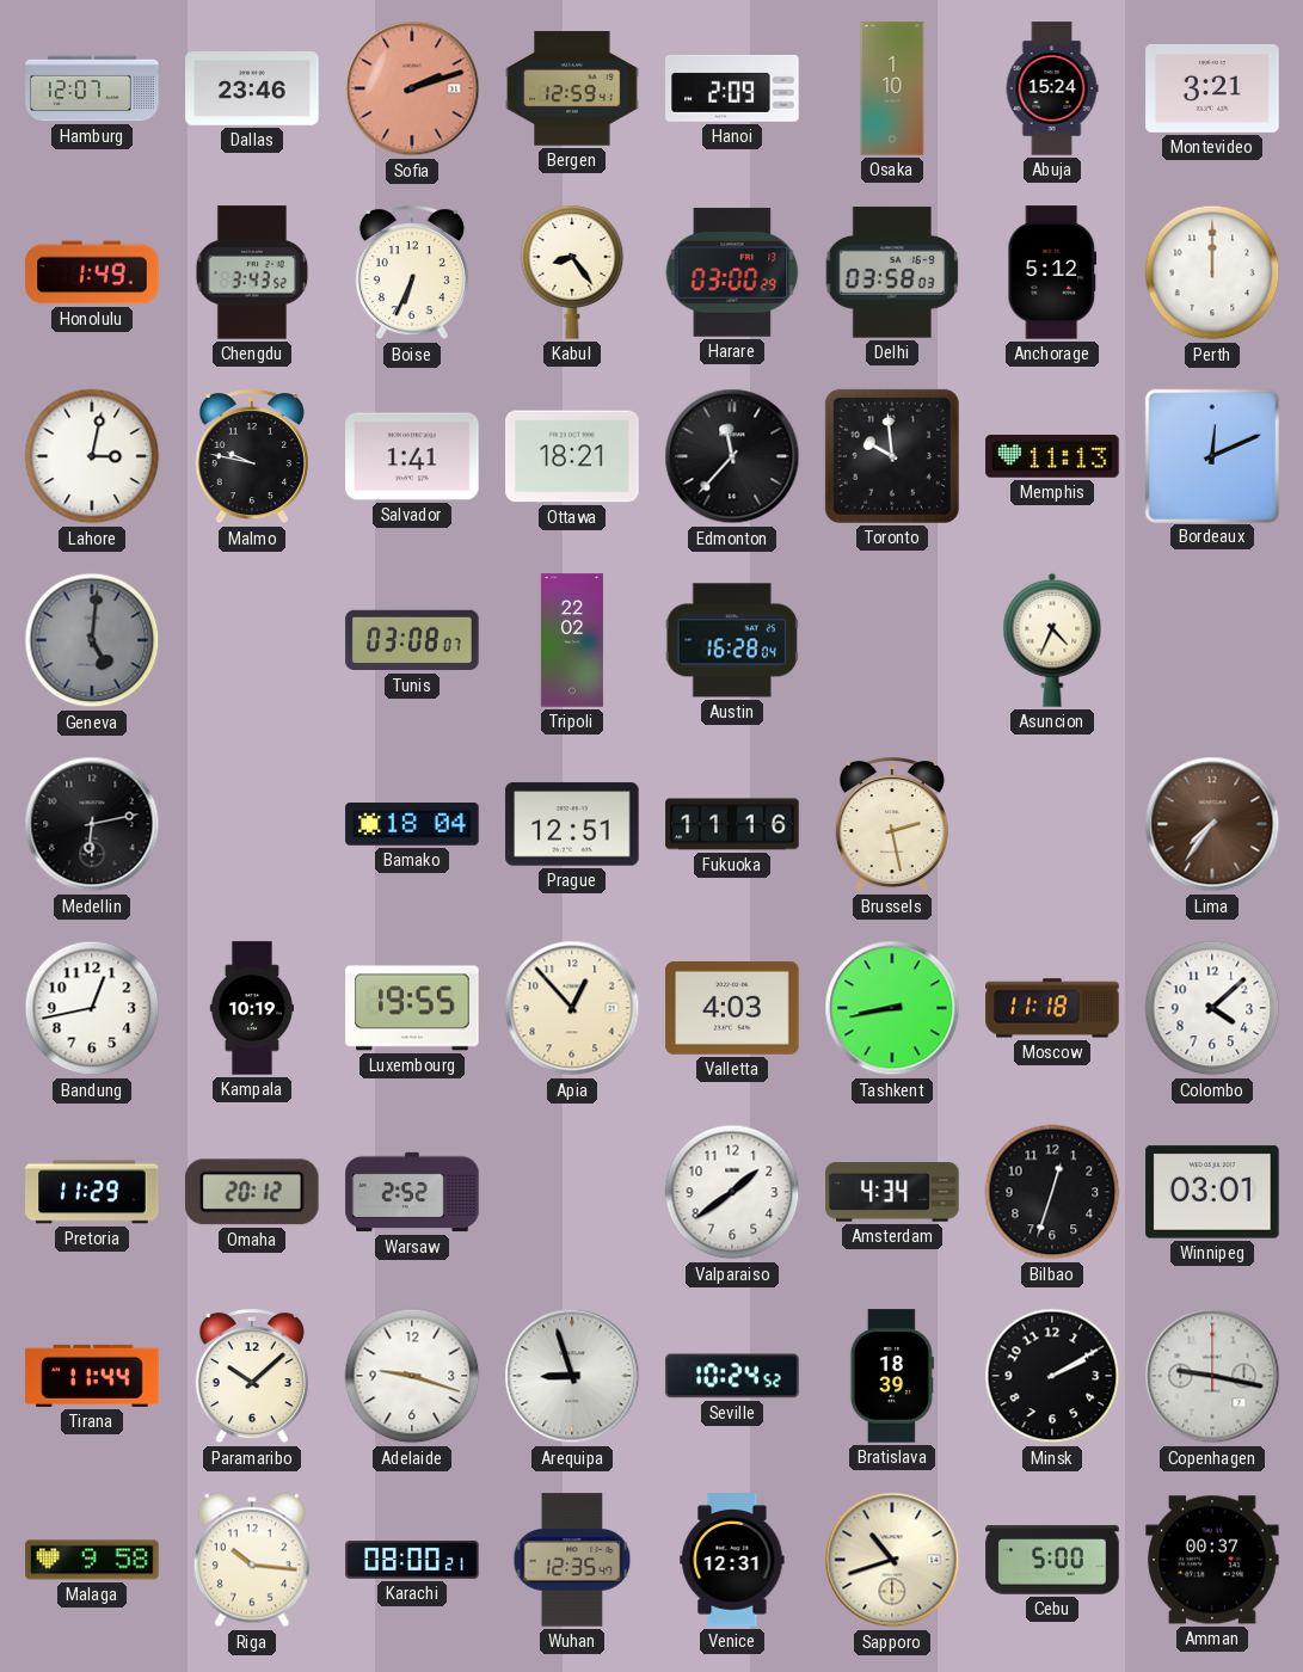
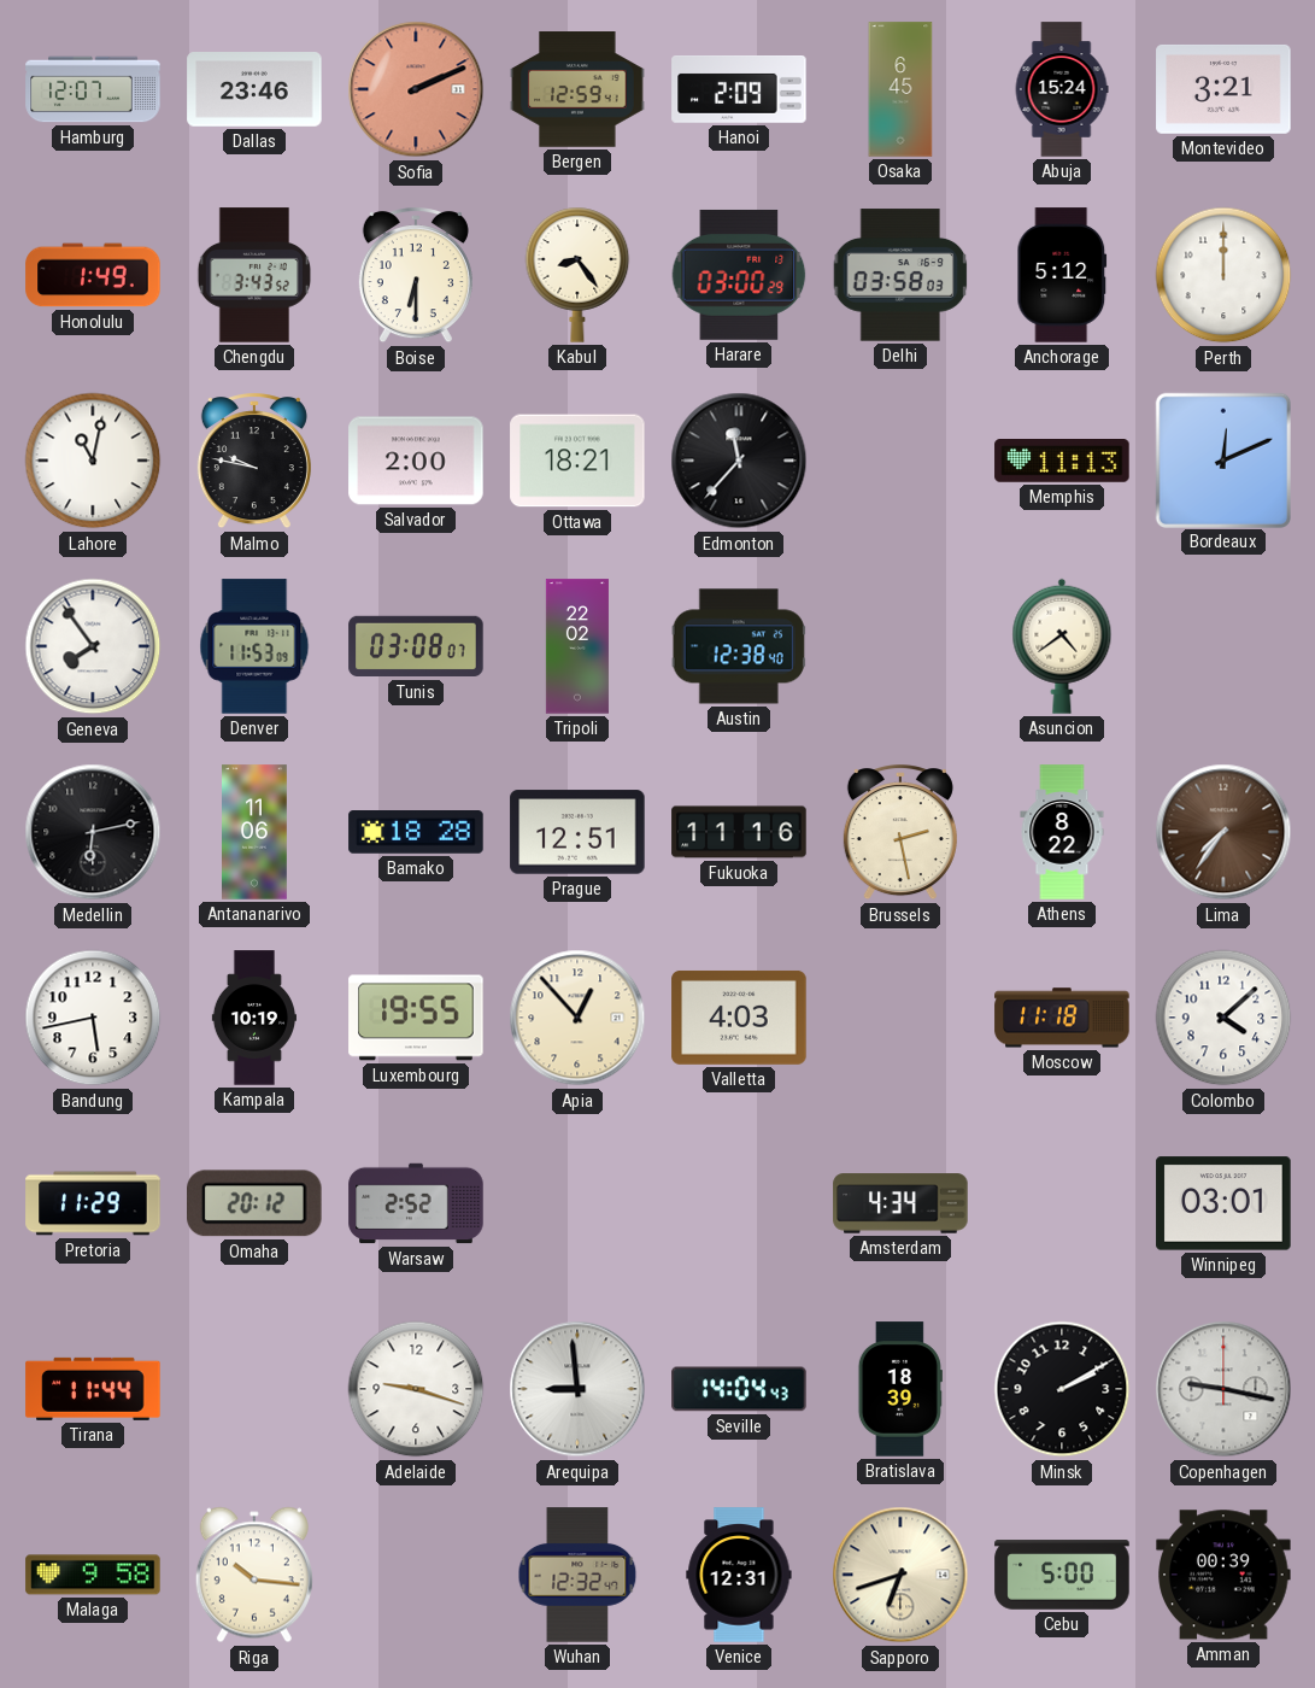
Sofia: 2:12 -> 2:11
Osaka: 1:10 -> 6:45
Boise: 6:34 -> 6:30
Lahore: 3:02 -> 11:02
Salvador: 1:41 -> 2:00
Toronto: 9:59 -> none
Geneva: 5:01 -> 7:54
Geneva dial: grey -> white
Denver: none -> 11:53
Austin: 16:28 -> 12:38
Asuncion: 4:34 -> 4:39
Antananarivo: none -> 11:06
Bamako: 18:04 -> 18:28
Athens: none -> 8:22
Bandung: 12:43 -> 5:43
Tashkent: 8:43 -> none
Valparaiso: 1:39 -> none
Bilbao: 12:33 -> none
Paramaribo: 10:08 -> none
Arequipa: 8:57 -> 8:59
Seville: 10:24 -> 14:04
Karachi: 08:00 -> none
Wuhan: 12:35 -> 12:32
Sapporo: 10:42 -> 6:42
Amman: 00:37 -> 00:39
